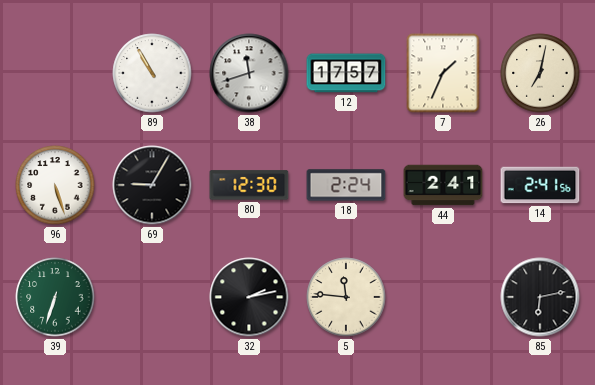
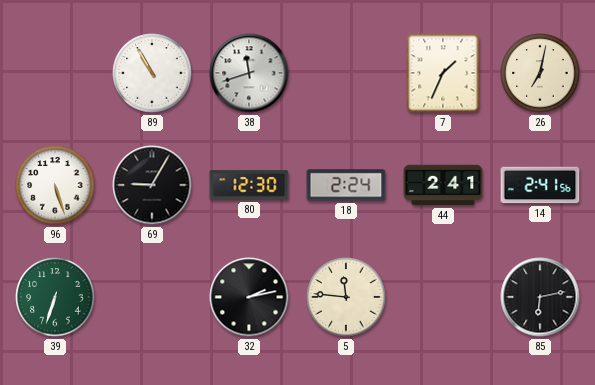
12: 17:57 -> none
